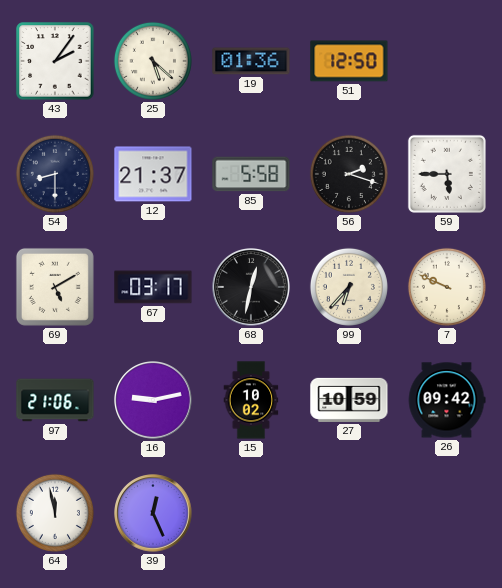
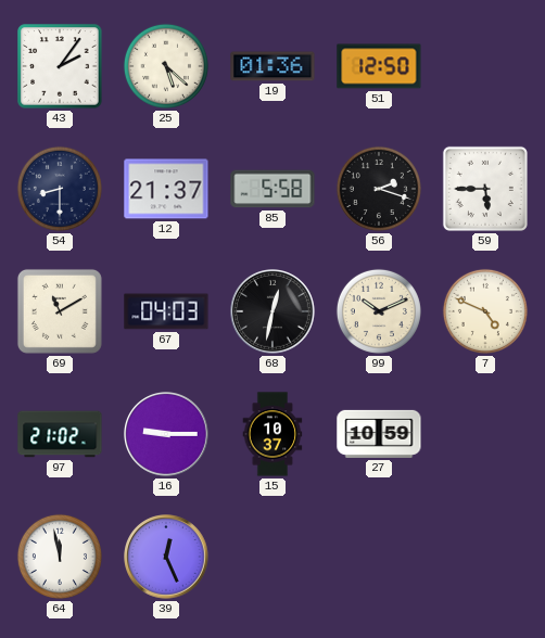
69: 5:10 -> 11:10
67: 03:17 -> 04:03
99: 6:37 -> 10:11
7: 9:49 -> 4:49
97: 21:06 -> 21:02
16: 9:13 -> 9:15
15: 10:02 -> 10:37
26: 09:42 -> none
